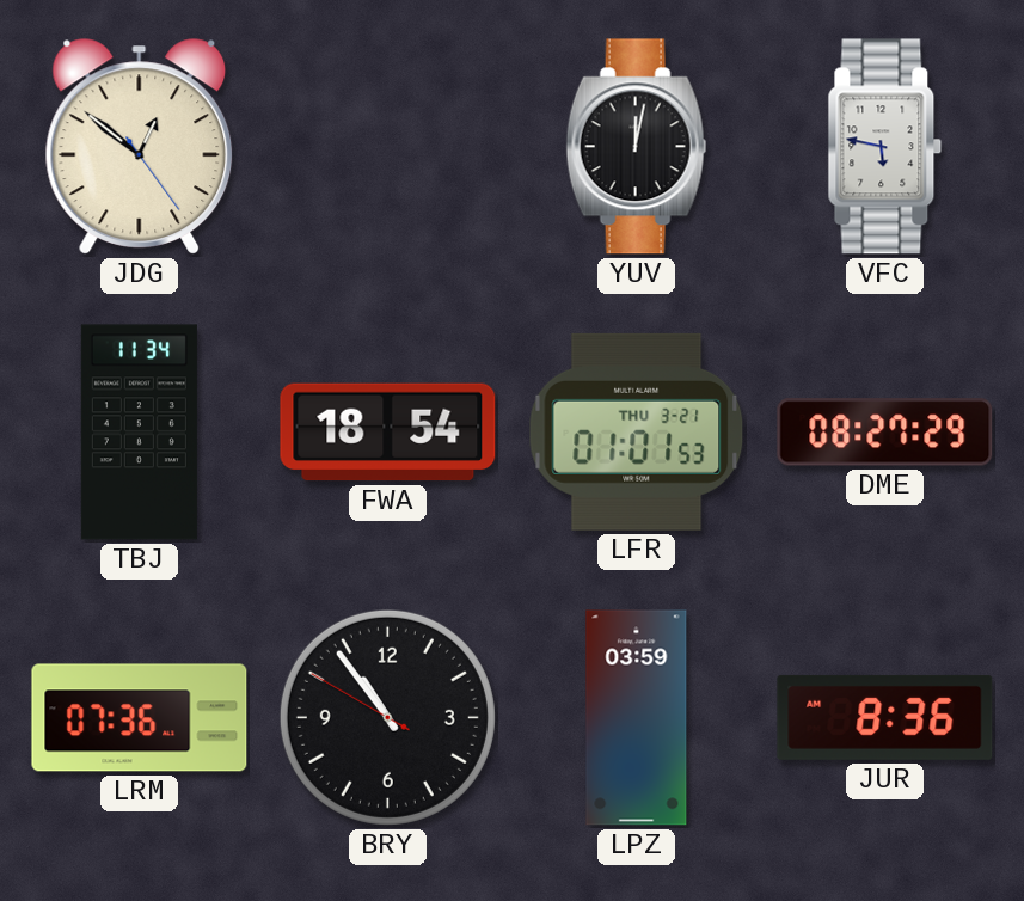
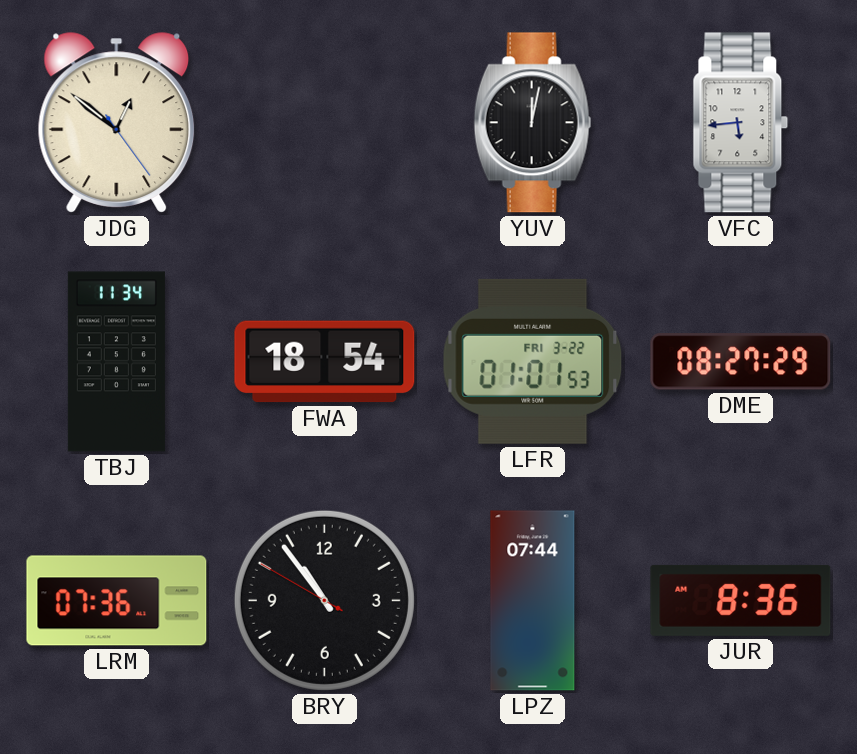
VFC: 5:47 -> 5:44
LFR date: THU 3-21 -> FRI 3-22
LPZ: 03:59 -> 07:44
